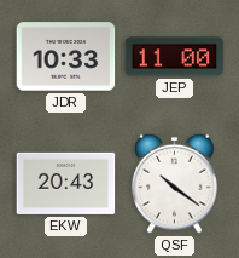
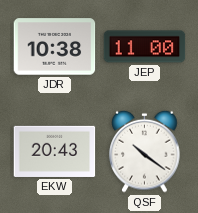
JDR: 10:33 -> 10:38
